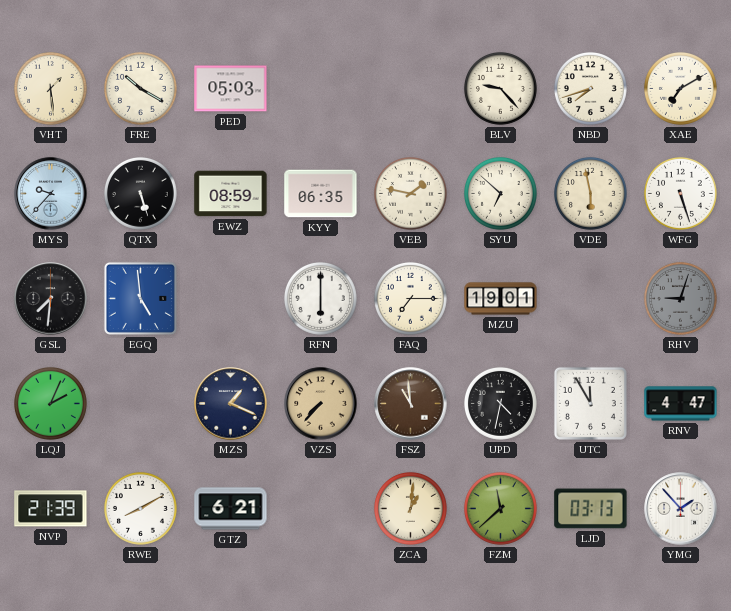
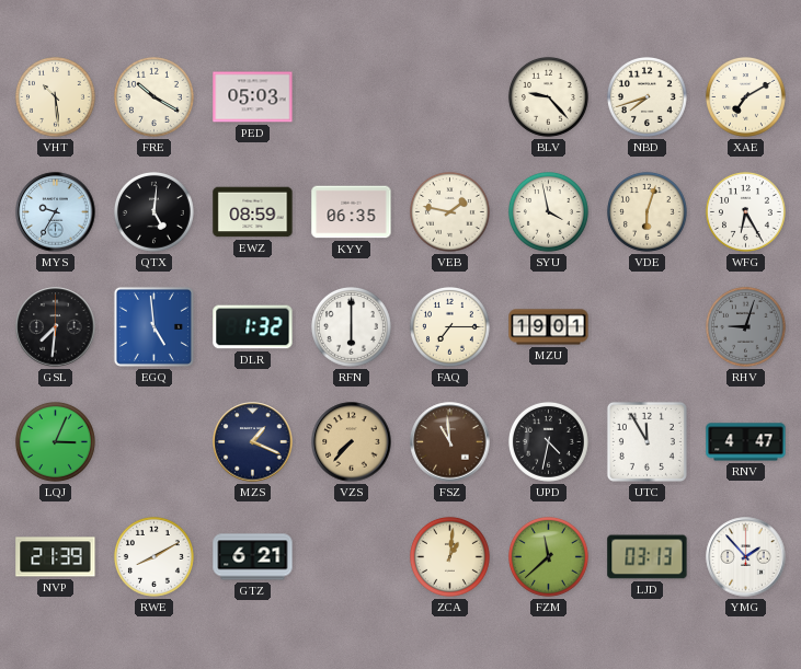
VHT: 1:29 -> 10:29
MYS: 9:37 -> 9:35
QTX: 5:27 -> 5:01
SYU: 6:52 -> 3:58
VDE: 5:58 -> 6:03
WFG: 5:27 -> 6:25
DLR: none -> 1:32
LQJ: 2:04 -> 3:04
